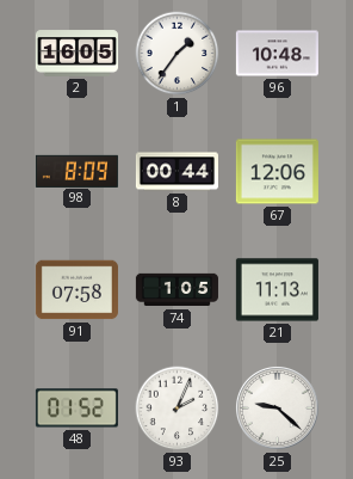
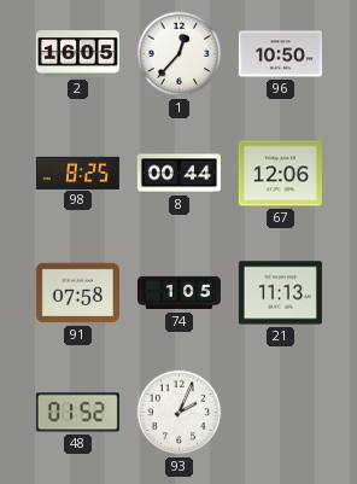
1: 1:36 -> 12:37
96: 10:48 -> 10:50
98: 8:09 -> 8:25
25: 9:22 -> none
